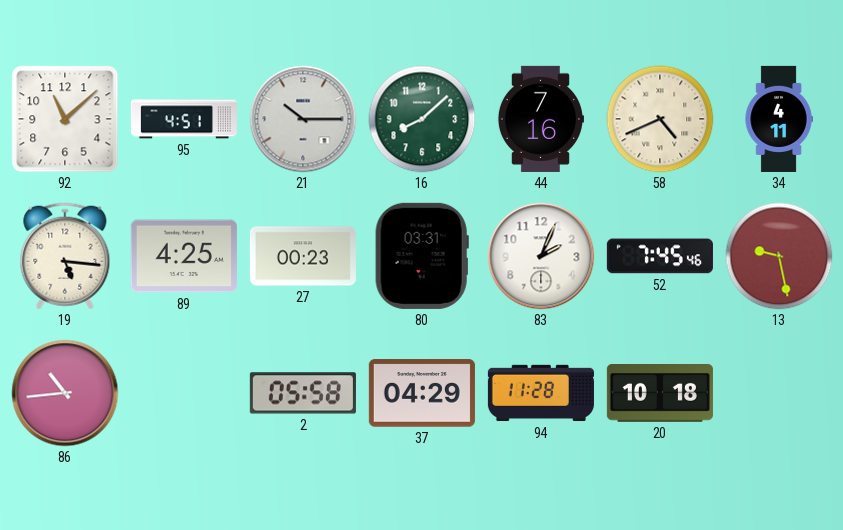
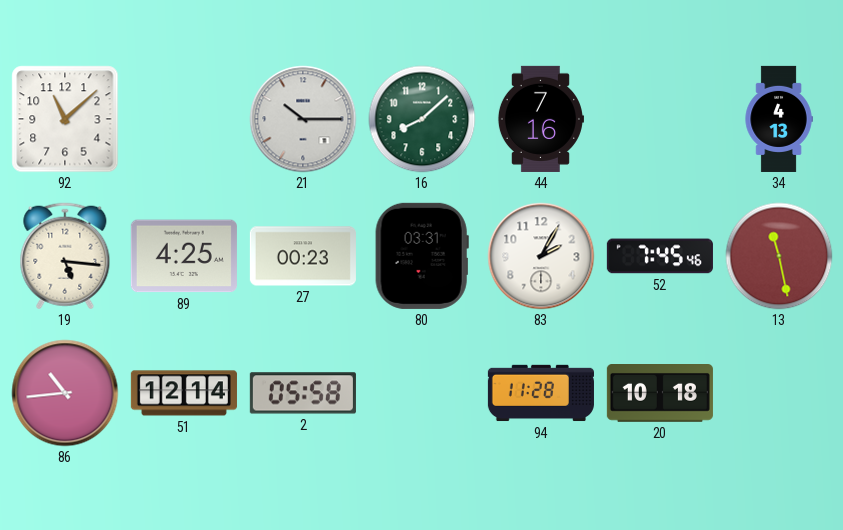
95: 4:51 -> none
58: 4:41 -> none
34: 4:11 -> 4:13
83: 2:04 -> 2:05
13: 9:28 -> 11:28
51: none -> 12:14
37: 04:29 -> none
